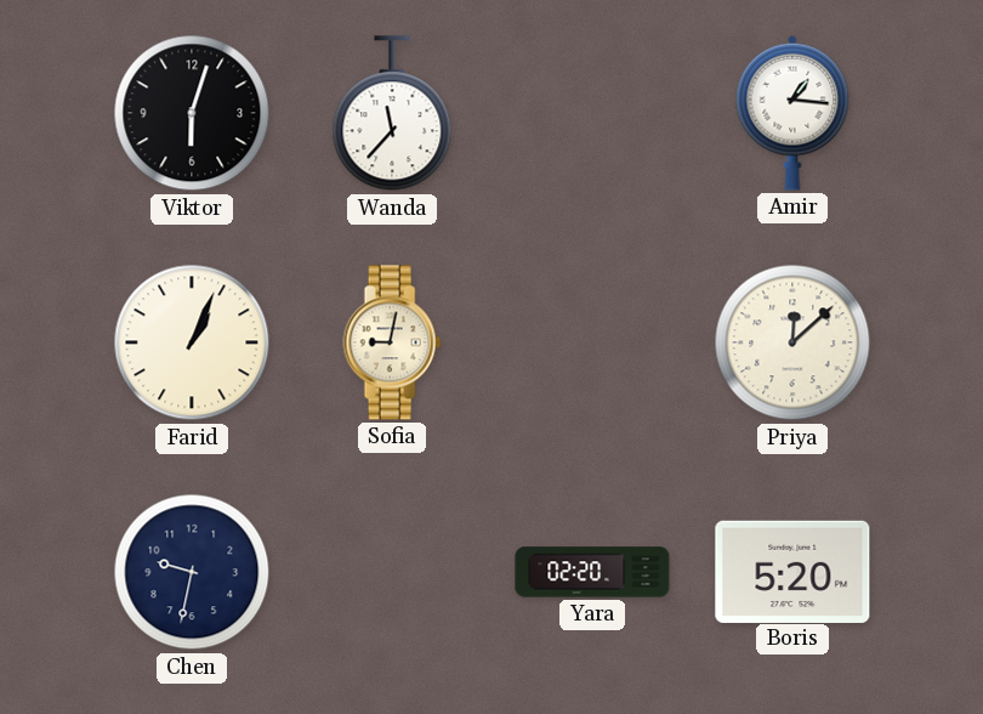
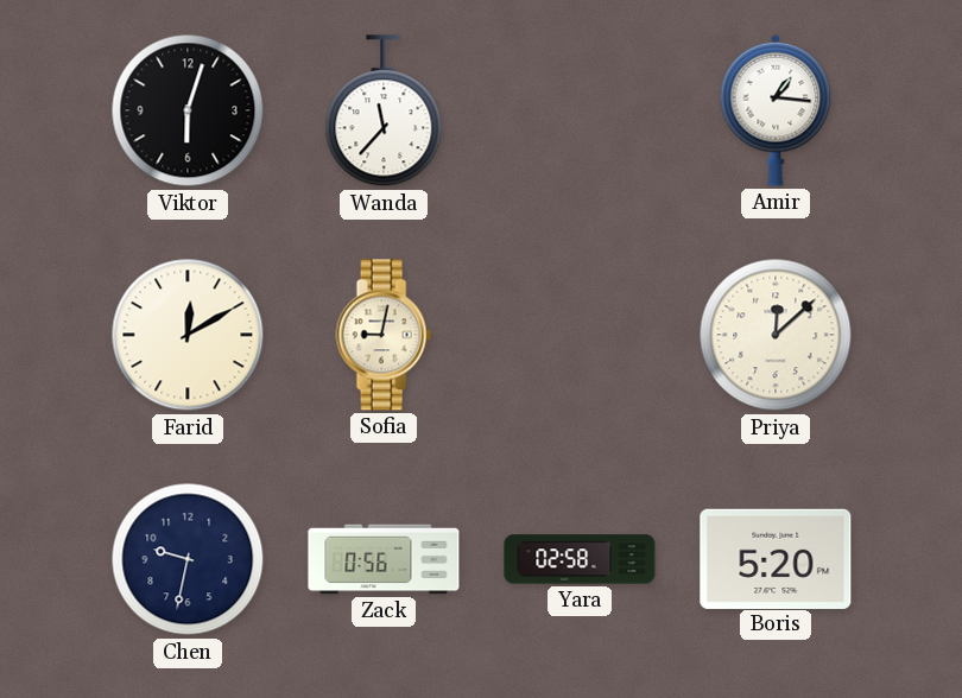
Farid: 1:04 -> 12:10
Zack: none -> 0:56
Yara: 02:20 -> 02:58
